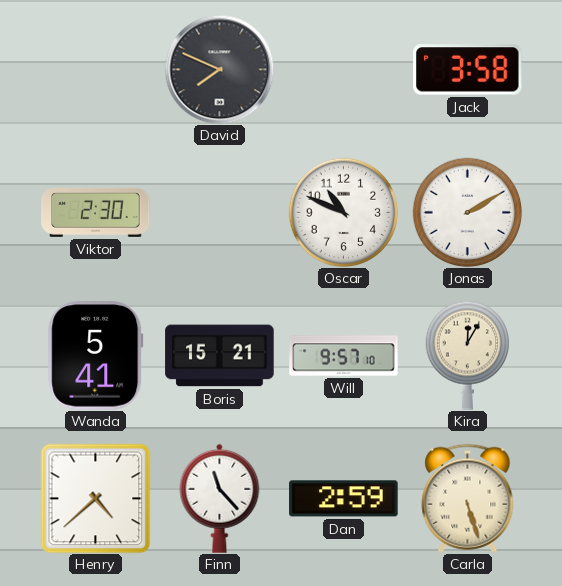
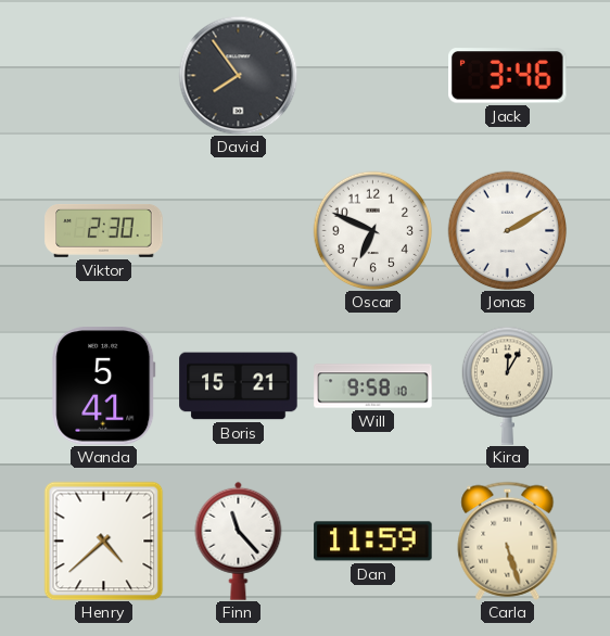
David: 7:49 -> 7:54
Jack: 3:58 -> 3:46
Oscar: 10:49 -> 6:49
Will: 9:57 -> 9:58
Dan: 2:59 -> 11:59
